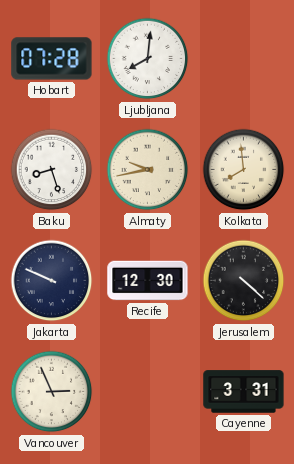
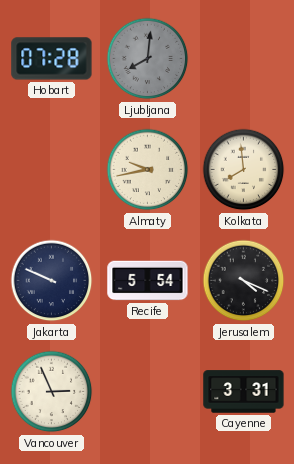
Ljubljana dial: white -> grey
Baku: 8:27 -> none
Recife: 12:30 -> 5:54
Jerusalem: 4:22 -> 4:19
